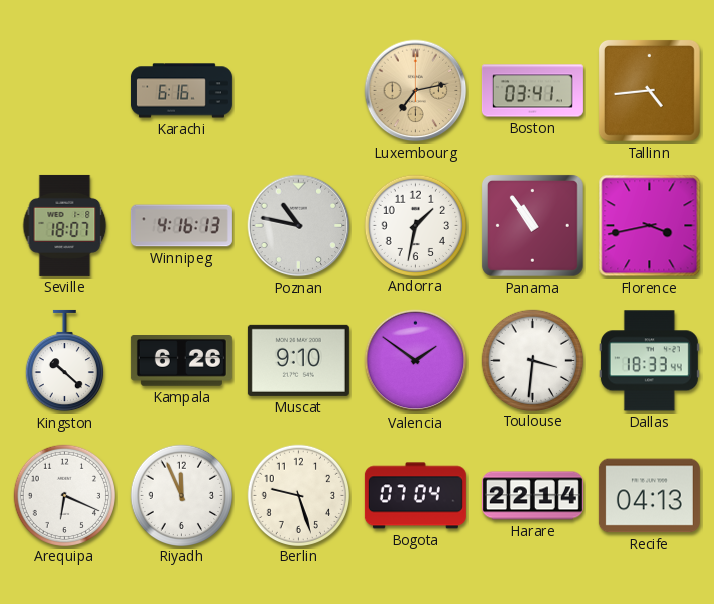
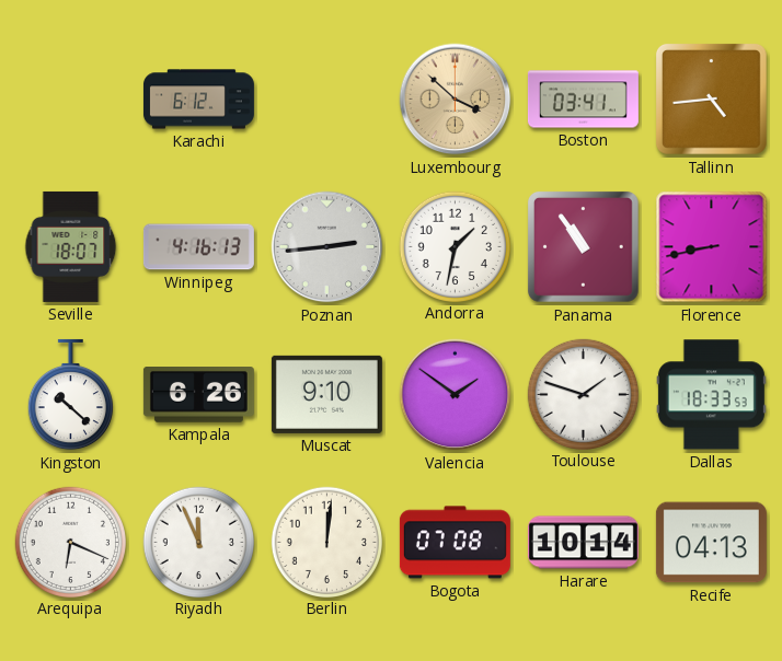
Karachi: 6:16 -> 6:12
Luxembourg: 7:13 -> 3:52
Poznan: 10:47 -> 2:44
Florence: 3:43 -> 8:43
Toulouse: 3:31 -> 1:48
Dallas: 18:33:44 -> 18:33:53
Berlin: 9:27 -> 12:01
Bogota: 07:04 -> 07:08
Harare: 22:14 -> 10:14
